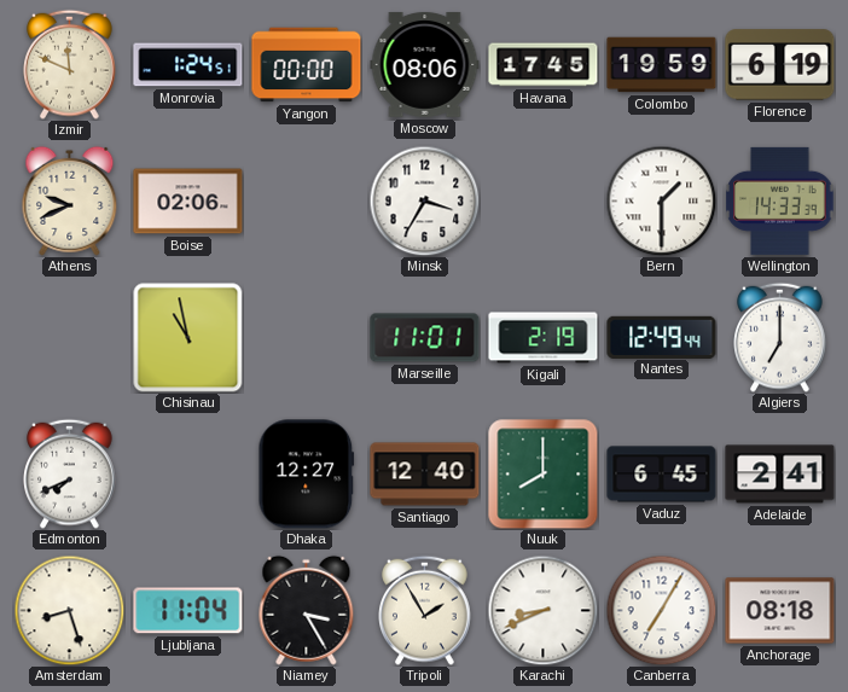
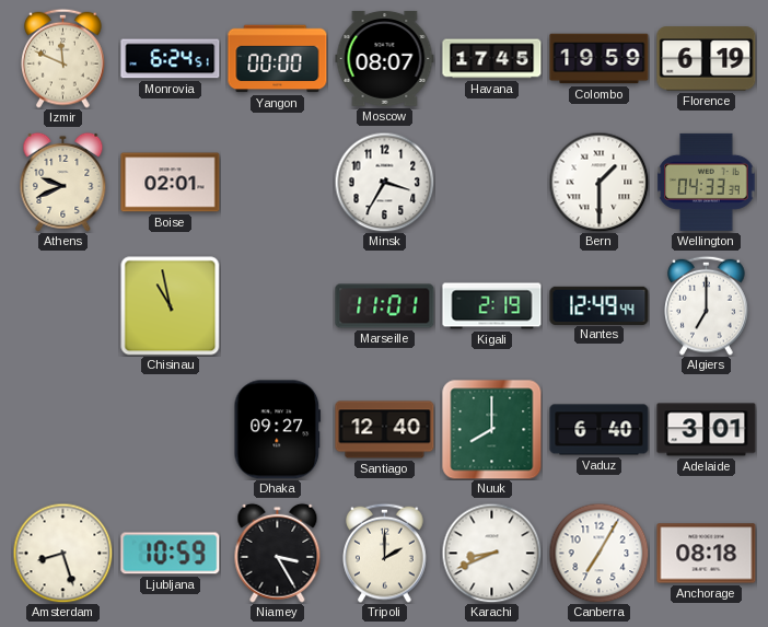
Monrovia: 1:24 -> 6:24
Moscow: 08:06 -> 08:07
Boise: 02:06 -> 02:01
Wellington: 14:33 -> 04:33
Edmonton: 7:41 -> none
Dhaka: 12:27 -> 09:27
Vaduz: 6:45 -> 6:40
Adelaide: 2:41 -> 3:01
Ljubljana: 11:04 -> 10:59
Tripoli: 1:55 -> 2:00
